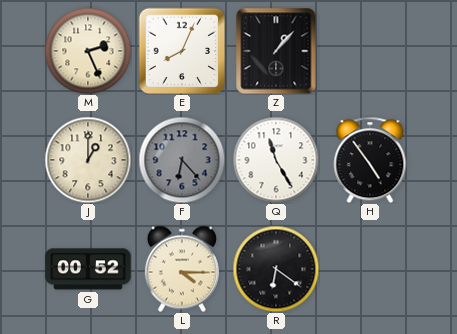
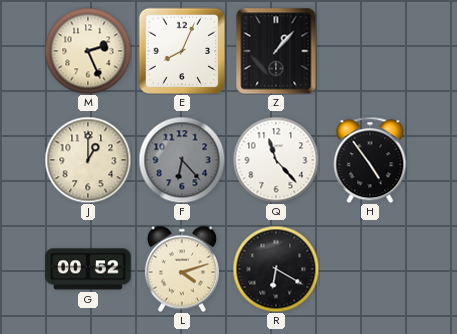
Q: 11:25 -> 11:23
L: 4:15 -> 4:12
R: 6:21 -> 6:20
